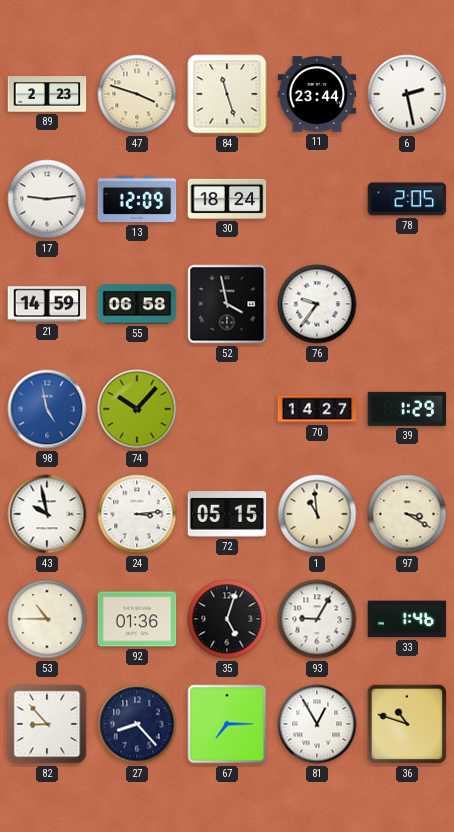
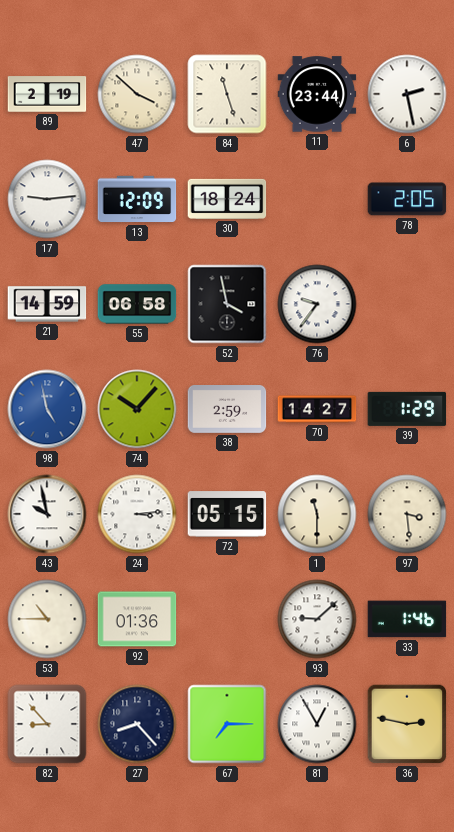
89: 2:23 -> 2:19
47: 3:48 -> 3:52
38: none -> 2:59
1: 10:59 -> 11:30
97: 3:20 -> 3:29
35: 5:03 -> none
93: 9:05 -> 9:08
36: 10:48 -> 2:47
